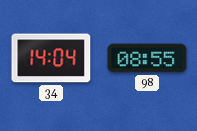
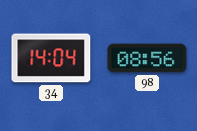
98: 08:55 -> 08:56
